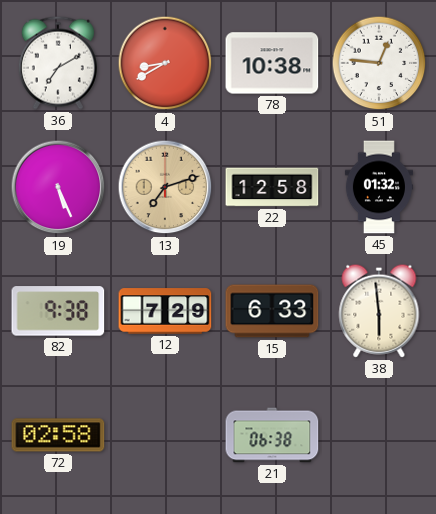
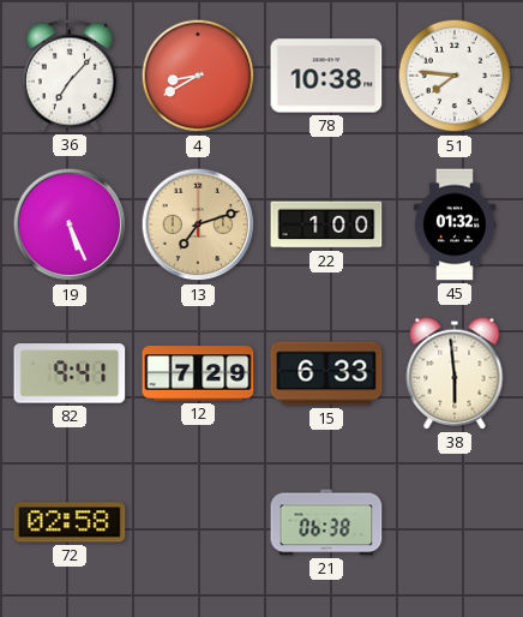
36: 7:10 -> 7:07
51: 12:46 -> 7:46
22: 12:58 -> 1:00
82: 9:38 -> 9:41
